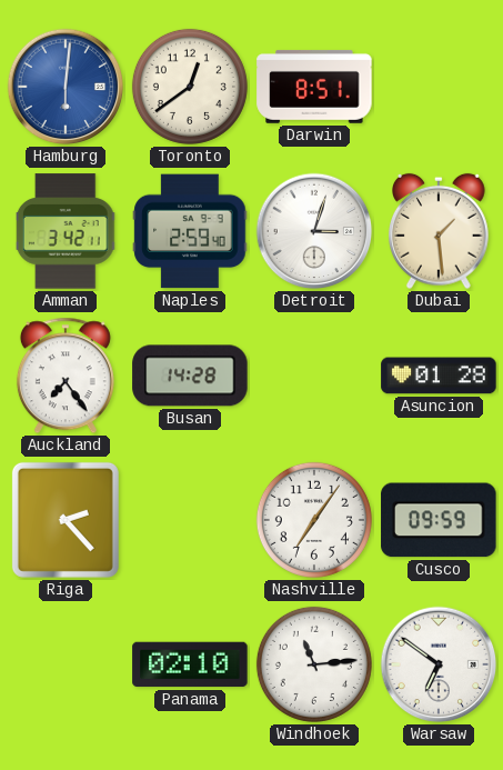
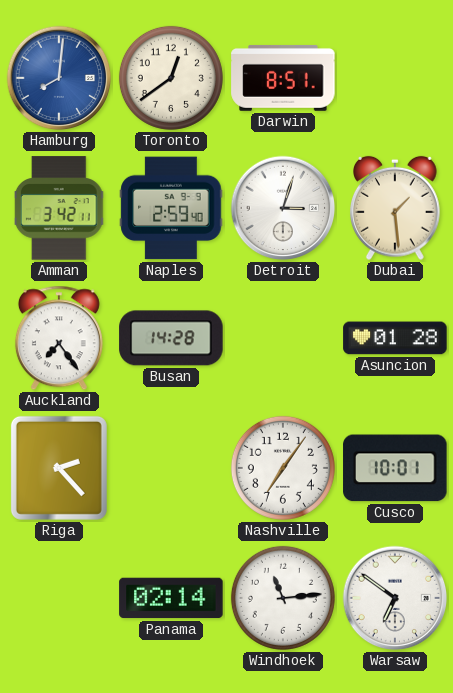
Hamburg: 6:01 -> 8:01
Cusco: 09:59 -> 10:01
Panama: 02:10 -> 02:14
